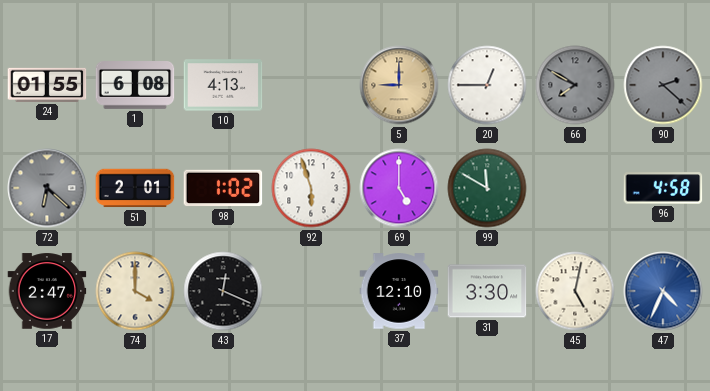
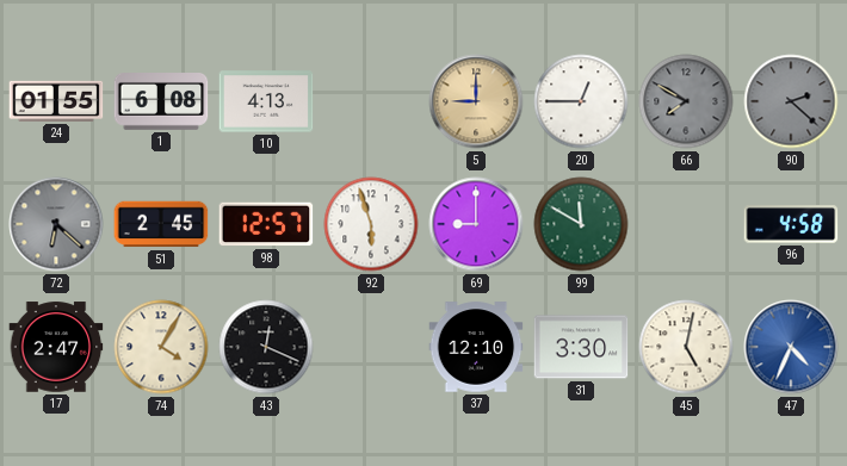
51: 2:01 -> 2:45
98: 1:02 -> 12:57
69: 5:00 -> 9:00
74: 4:00 -> 4:05
